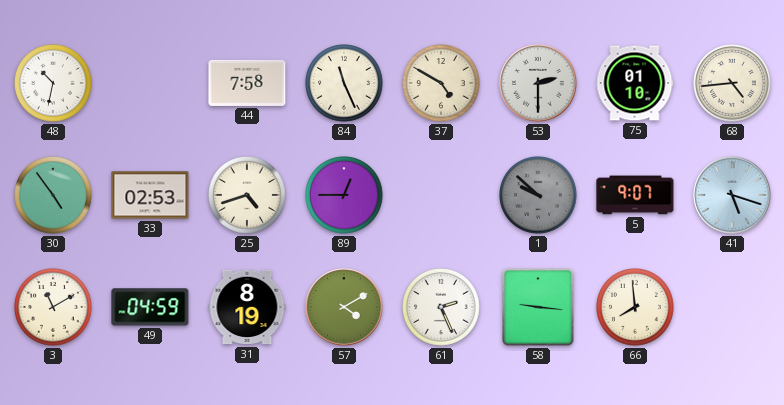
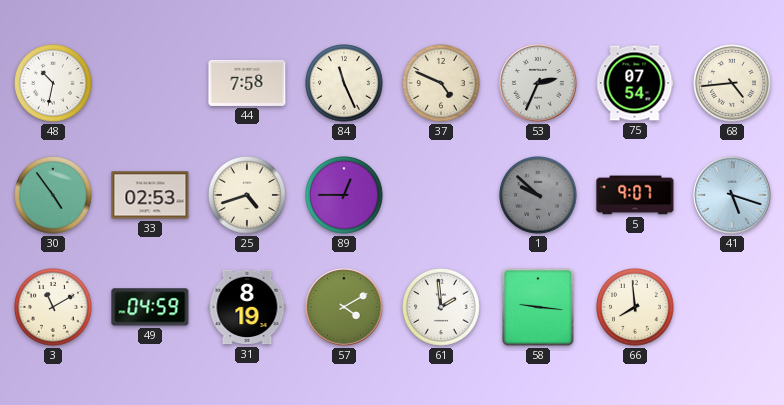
37: 4:50 -> 4:49
53: 2:30 -> 2:34
75: 01:10 -> 07:54
61: 2:26 -> 1:59
